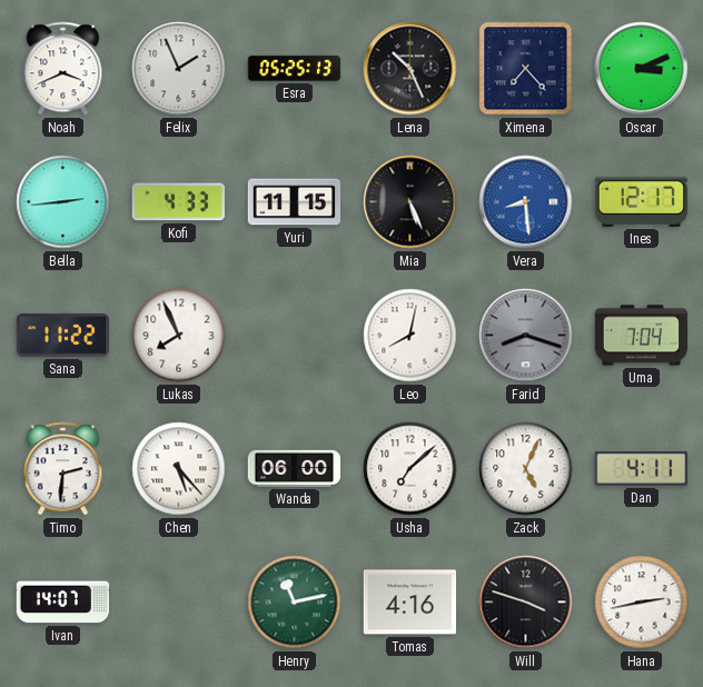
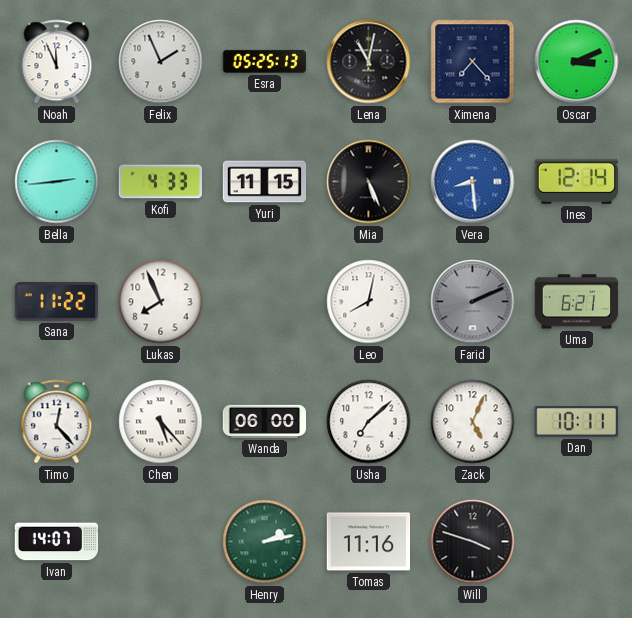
Noah: 3:41 -> 11:56
Lena: 10:26 -> 11:02
Ines: 12:17 -> 12:14
Farid: 8:18 -> 2:11
Uma: 7:04 -> 6:21
Timo: 2:31 -> 12:23
Dan: 4:11 -> 10:11
Henry: 11:13 -> 2:13
Tomas: 4:16 -> 11:16
Hana: 2:43 -> none
